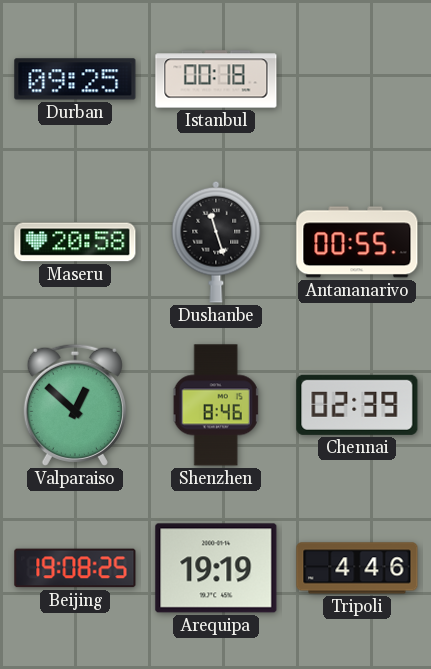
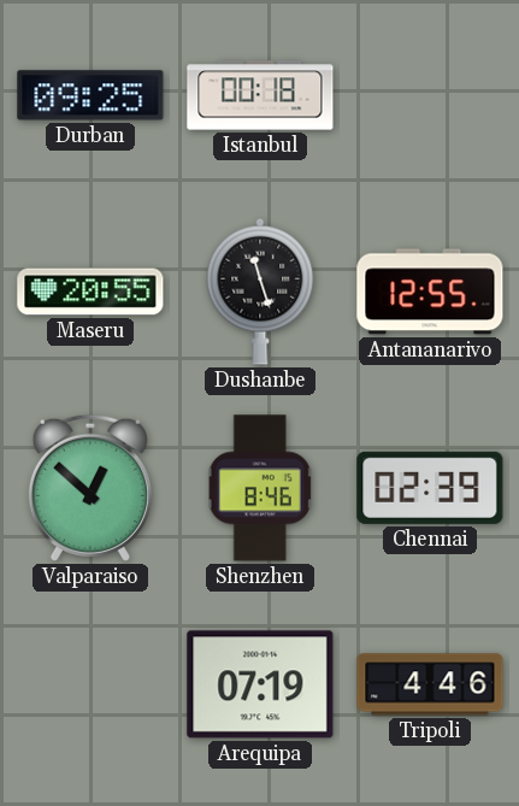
Maseru: 20:58 -> 20:55
Antananarivo: 00:55 -> 12:55
Beijing: 19:08 -> none
Arequipa: 19:19 -> 07:19
